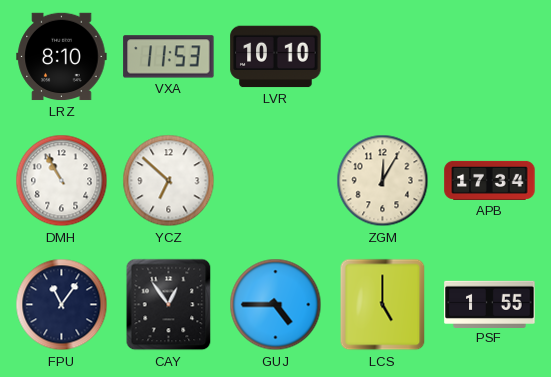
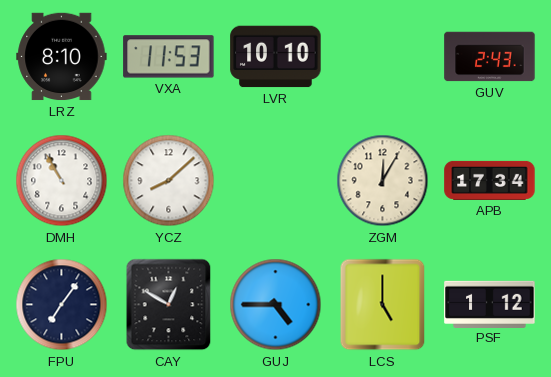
GUV: none -> 2:43
YCZ: 6:52 -> 8:08
FPU: 11:06 -> 7:06
CAY: 12:54 -> 12:50
PSF: 1:55 -> 1:12
